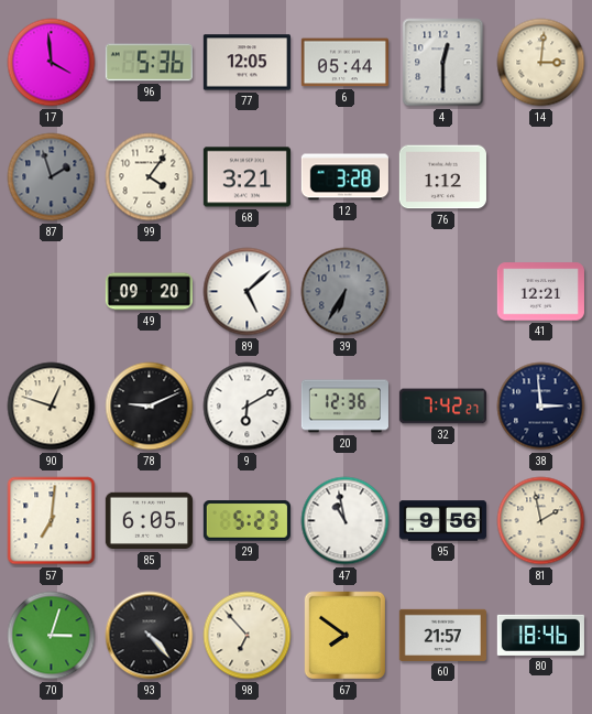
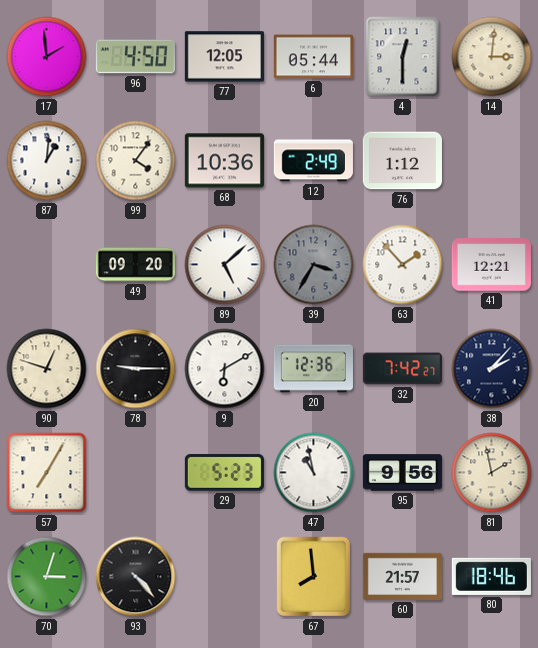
17: 3:59 -> 1:59
96: 5:36 -> 4:50
87: 1:57 -> 1:01
87 dial: grey -> white
68: 3:21 -> 10:36
12: 3:28 -> 2:49
39: 6:35 -> 3:35
63: none -> 1:53
78: 9:11 -> 9:15
38: 2:59 -> 2:07
57: 7:01 -> 7:05
85: 6:05 -> none
98: 6:53 -> none
67: 7:51 -> 7:59
